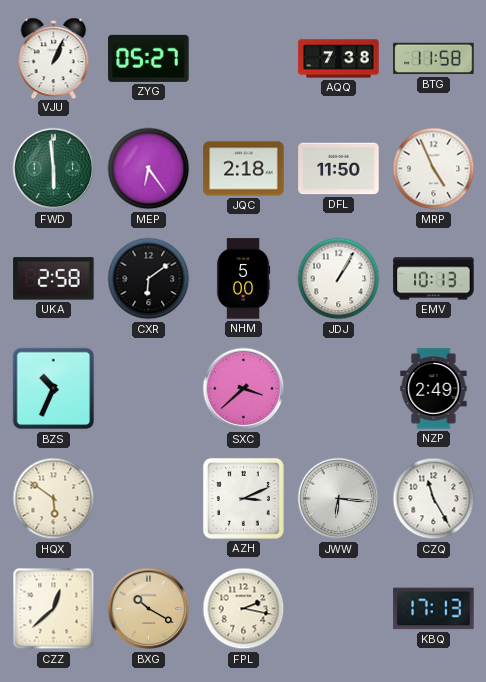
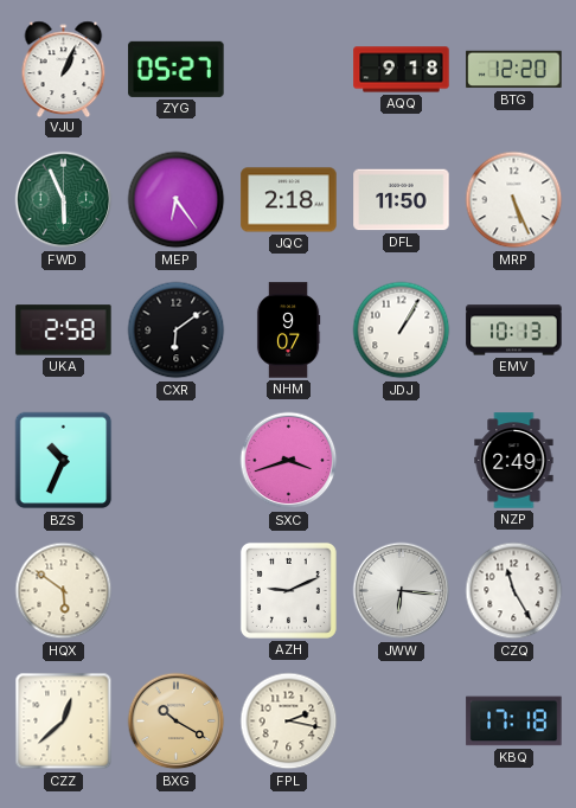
AQQ: 7:38 -> 9:18
BTG: 11:58 -> 12:20
FWD: 5:59 -> 5:56
MRP: 4:56 -> 5:26
NHM: 5:00 -> 9:07
SXC: 3:38 -> 3:42
AZH: 3:11 -> 9:11
KBQ: 17:13 -> 17:18
